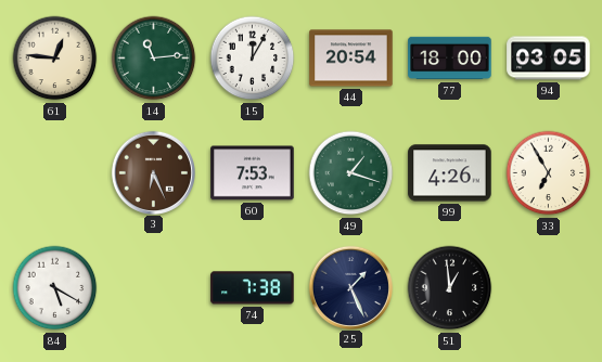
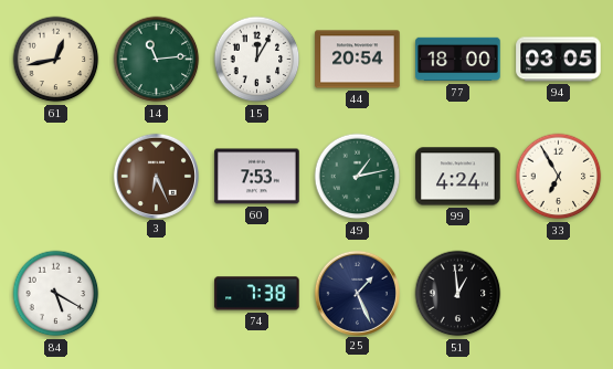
61: 12:46 -> 12:43
49: 1:18 -> 1:13
99: 4:26 -> 4:24
